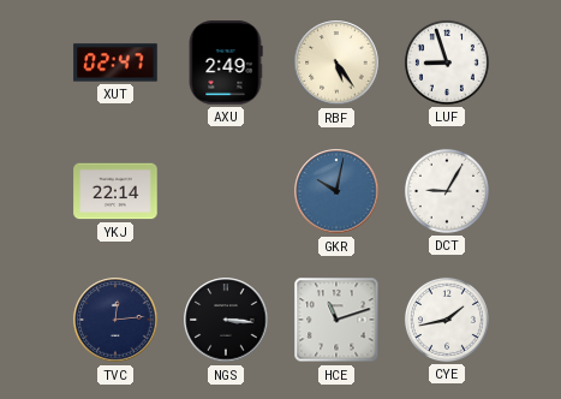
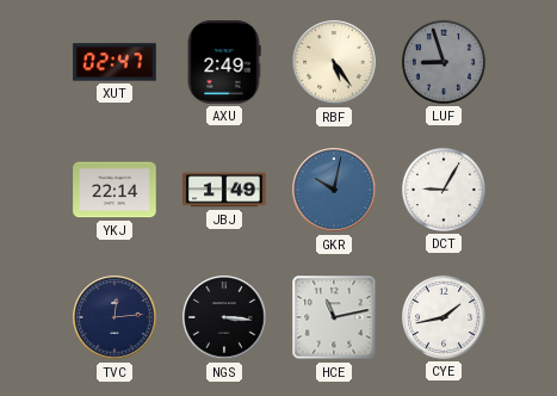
LUF dial: white -> grey
JBJ: none -> 1:49
HCE: 11:12 -> 11:13
